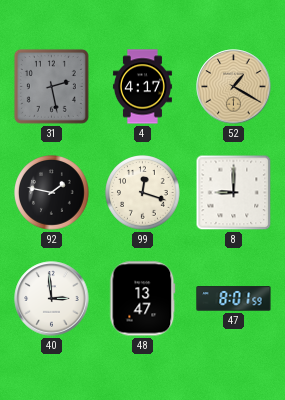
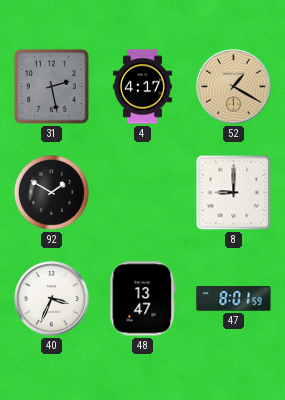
92: 1:47 -> 1:50
99: 12:18 -> none
40: 2:59 -> 3:34
